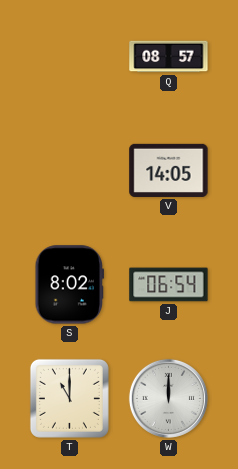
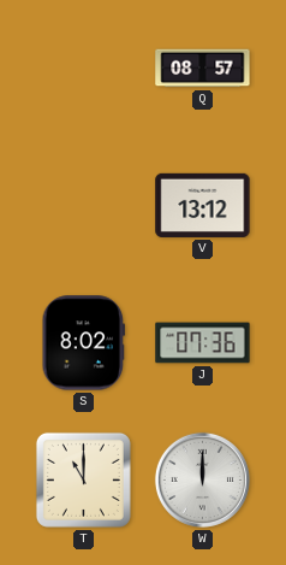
V: 14:05 -> 13:12
J: 06:54 -> 07:36
